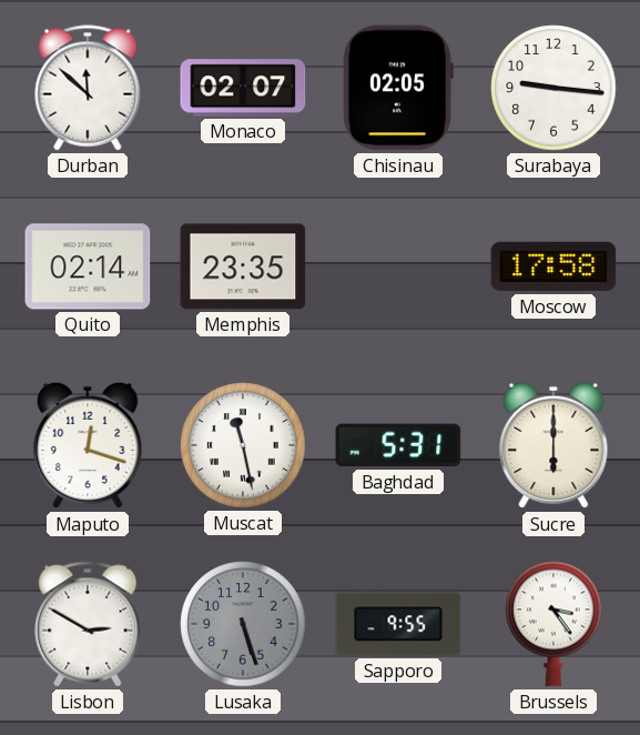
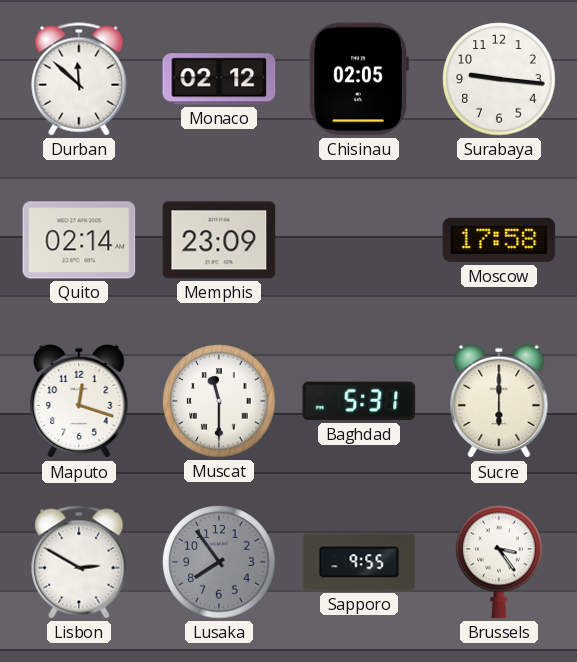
Monaco: 02:07 -> 02:12
Memphis: 23:35 -> 23:09
Muscat: 11:28 -> 11:30
Lusaka: 5:27 -> 7:54
